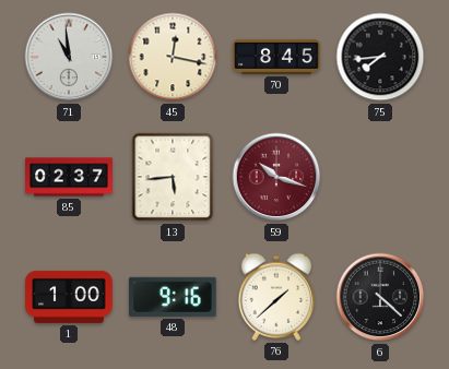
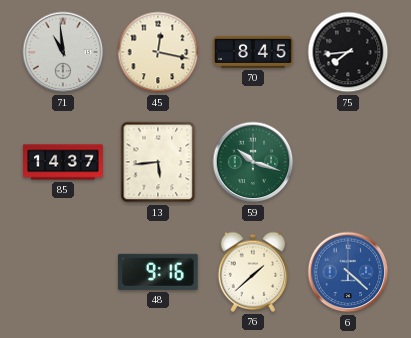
85: 02:37 -> 14:37
59 dial: burgundy -> green
1: 1:00 -> none
6 dial: black -> blue
